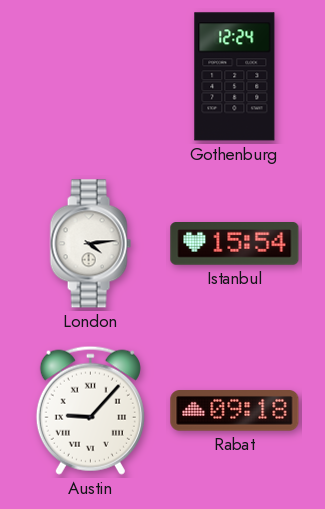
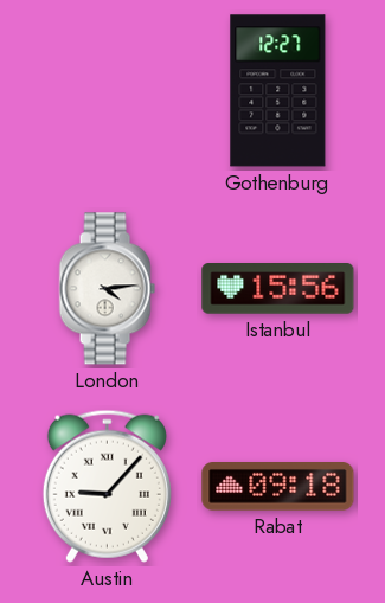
Gothenburg: 12:24 -> 12:27
Istanbul: 15:54 -> 15:56
